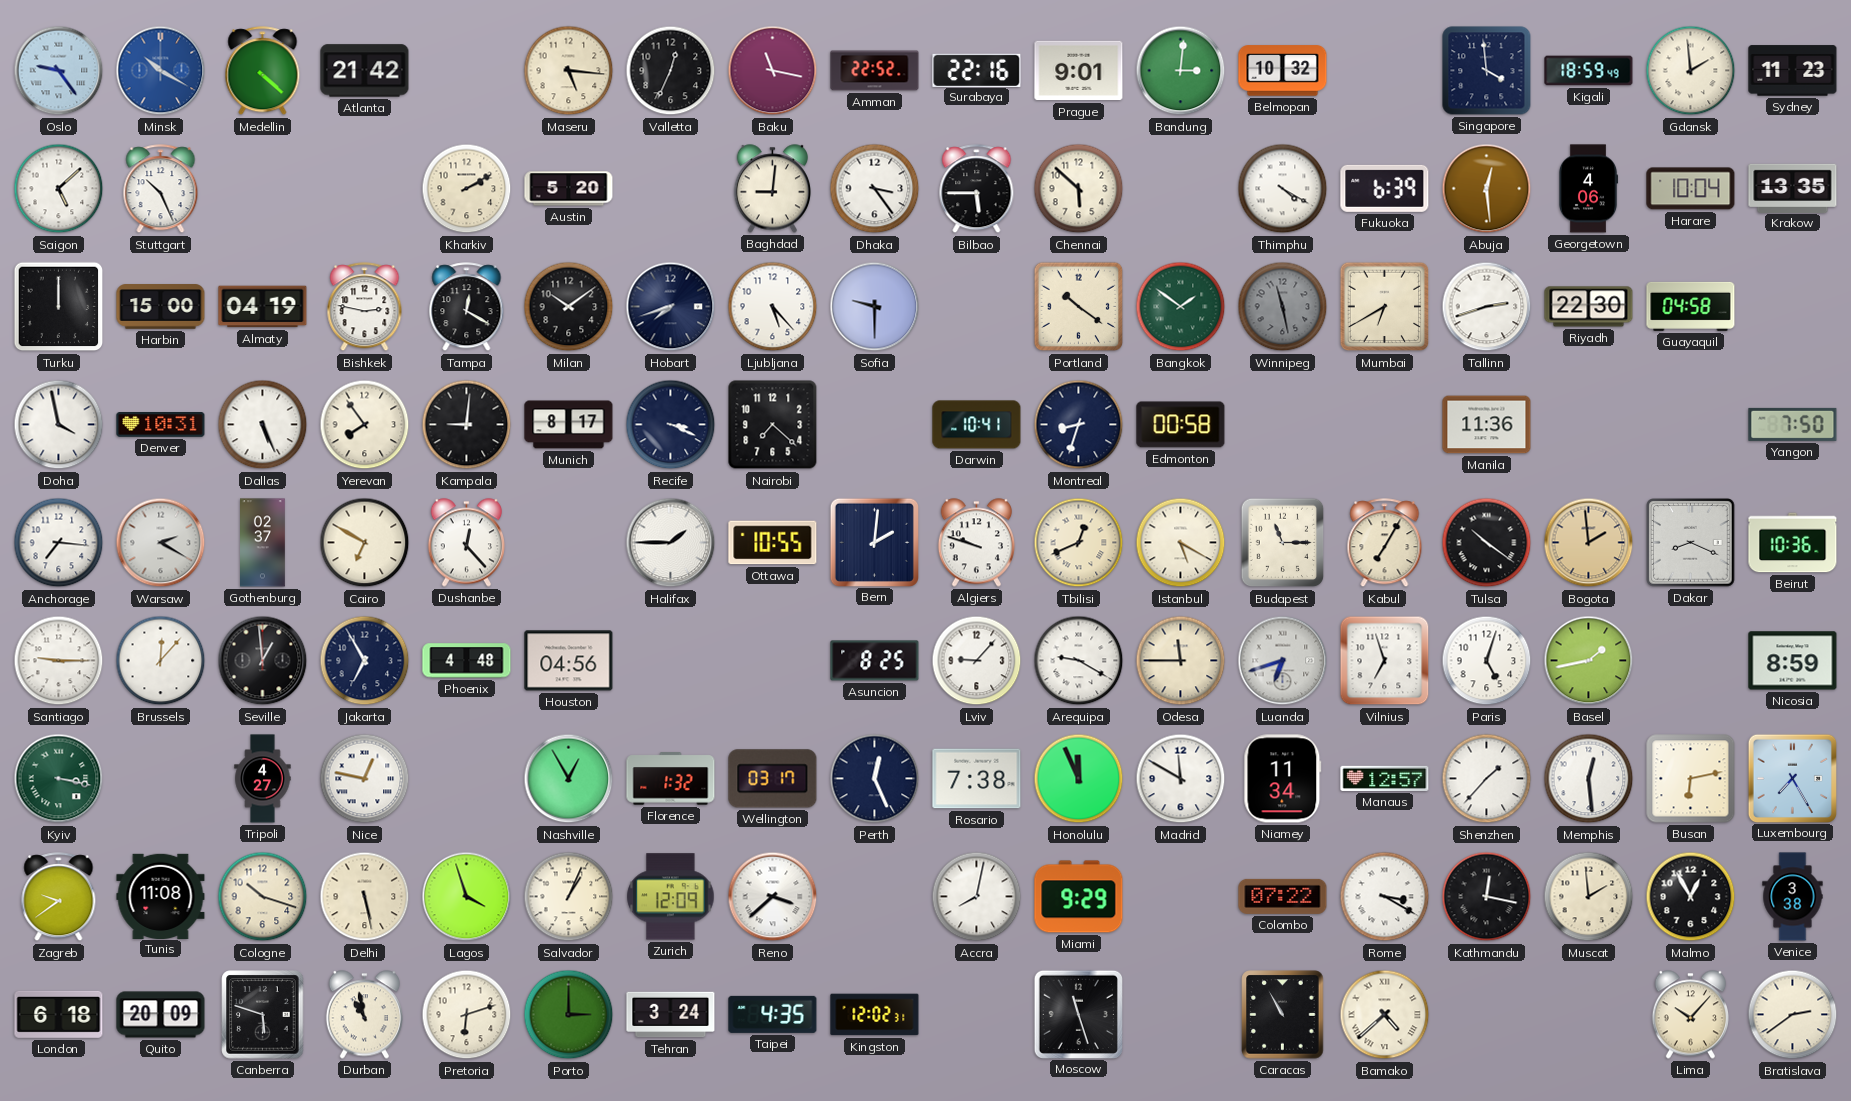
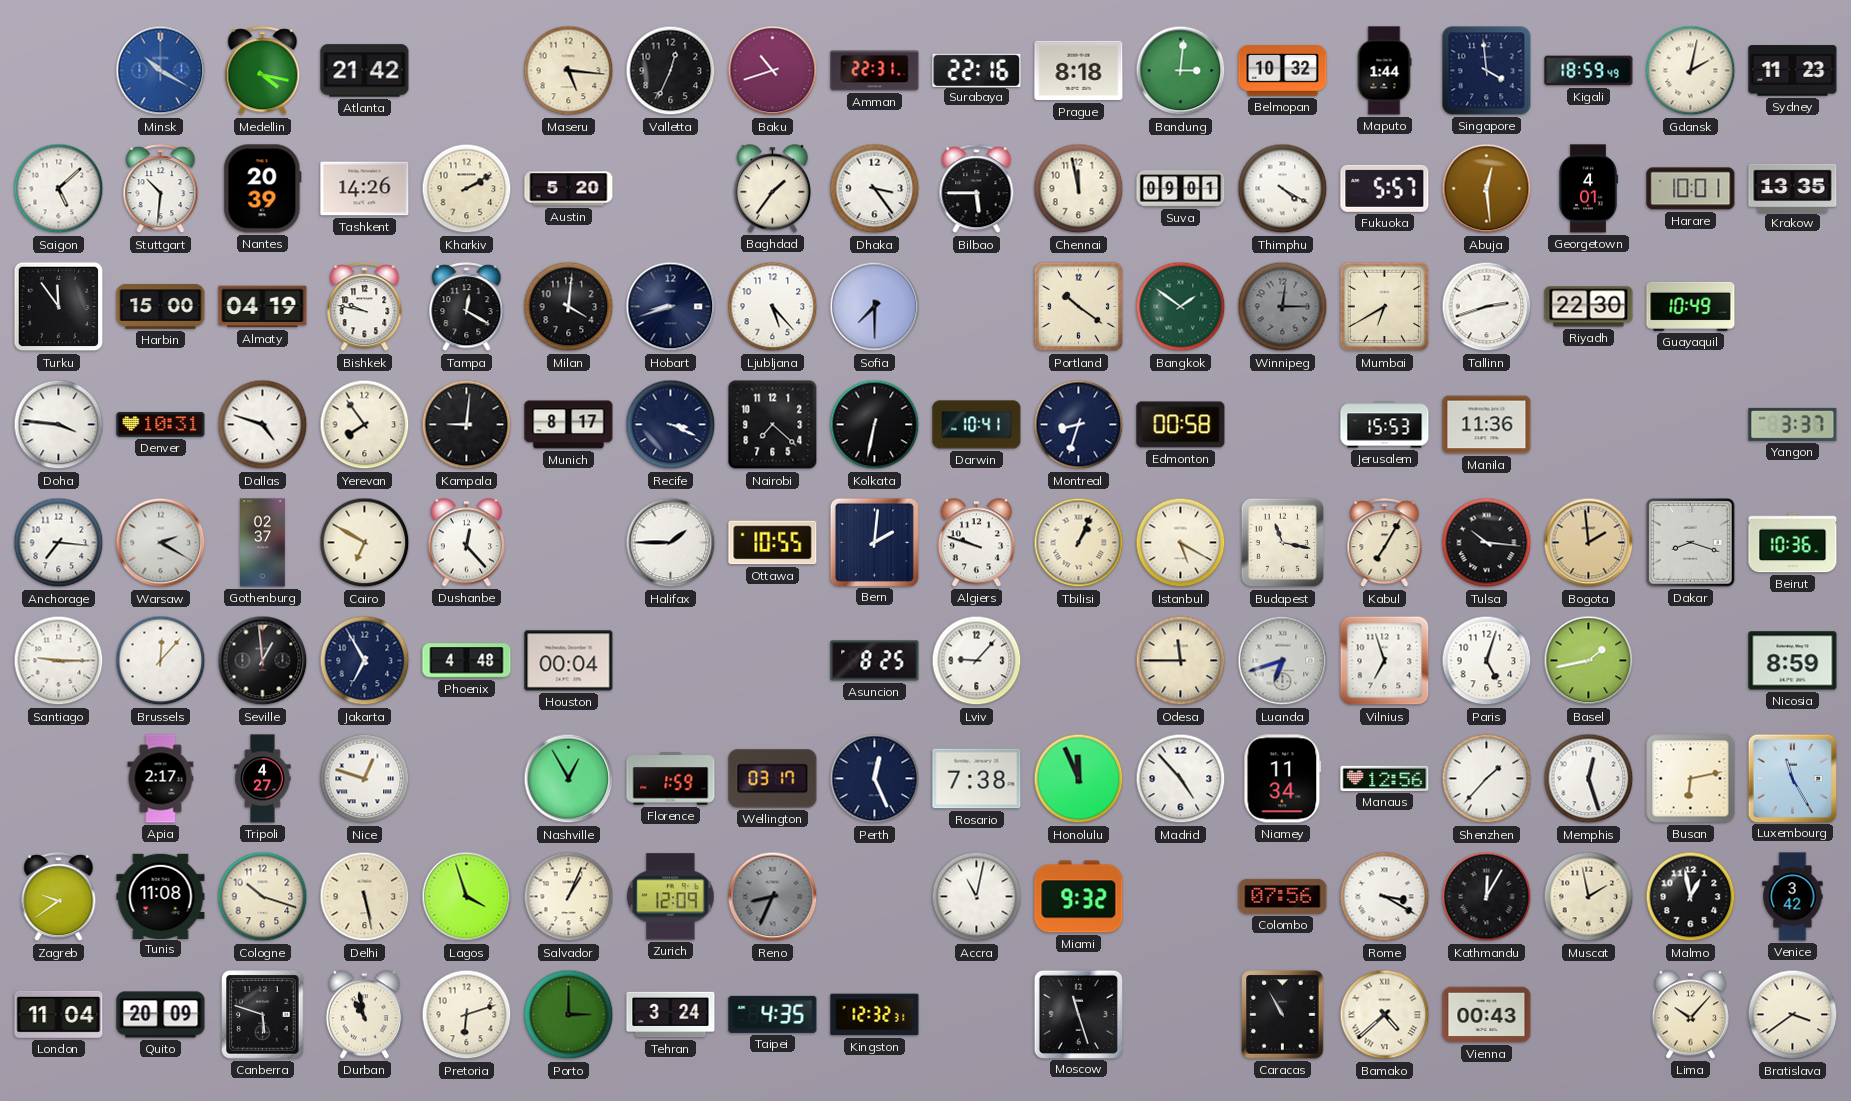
Oslo: 9:24 -> none
Medellin: 4:22 -> 4:17
Baku: 11:17 -> 10:42
Amman: 22:52 -> 22:31
Prague: 9:01 -> 8:18
Maputo: none -> 1:44
Gdansk: 1:59 -> 2:02
Stuttgart: 10:26 -> 10:31
Nantes: none -> 20:39
Tashkent: none -> 14:26
Baghdad: 9:01 -> 1:36
Chennai: 5:52 -> 11:58
Suva: none -> 09:01
Fukuoka: 6:39 -> 5:57
Georgetown: 4:06 -> 4:01
Harare: 10:04 -> 10:01
Turku: 12:00 -> 11:54
Bishkek: 2:47 -> 9:47
Milan: 10:09 -> 4:01
Hobart: 7:42 -> 8:42
Sofia: 9:30 -> 7:30
Winnipeg: 11:28 -> 12:15
Guayaquil: 04:58 -> 10:49
Doha: 3:58 -> 3:46
Dallas: 5:26 -> 4:48
Kolkata: none -> 6:32
Jerusalem: none -> 15:53
Yangon: 7:50 -> 3:37
Tbilisi: 12:41 -> 1:04
Budapest: 11:15 -> 11:17
Tulsa: 10:21 -> 10:16
Dakar: 8:19 -> 8:18
Houston: 04:56 -> 00:04
Arequipa: 9:20 -> none
Kyiv: 3:17 -> none
Apia: none -> 2:17
Nice: 12:47 -> 12:48
Florence: 1:32 -> 1:59
Madrid: 11:50 -> 4:53
Manaus: 12:57 -> 12:56
Memphis: 12:29 -> 12:27
Luxembourg: 7:25 -> 11:25
Reno: 3:38 -> 8:34
Reno dial: white -> grey
Accra: 8:02 -> 11:02
Miami: 9:29 -> 9:32
Colombo: 07:22 -> 07:56
Kathmandu: 12:17 -> 12:05
Muscat: 1:59 -> 1:58
Malmo: 12:55 -> 12:58
Venice: 3:38 -> 3:42
London: 6:18 -> 11:04
Kingston: 12:02 -> 12:32
Vienna: none -> 00:43
Bratislava: 2:39 -> 3:39
